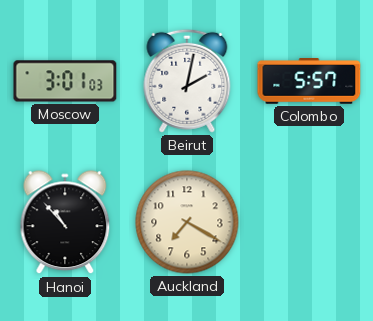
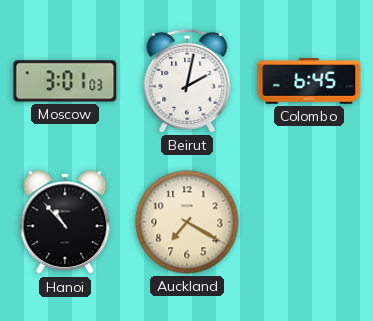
Colombo: 5:57 -> 6:45
